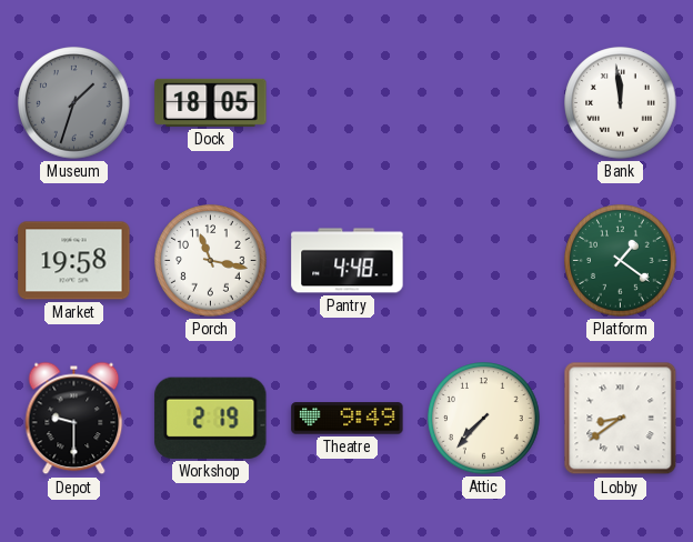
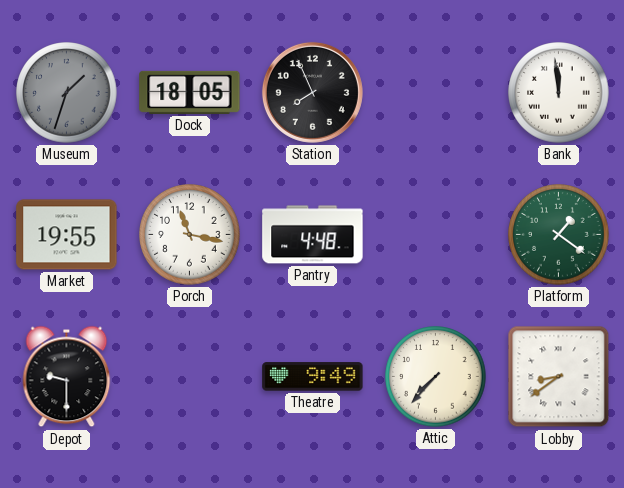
Station: none -> 7:56
Market: 19:58 -> 19:55
Workshop: 2:19 -> none
